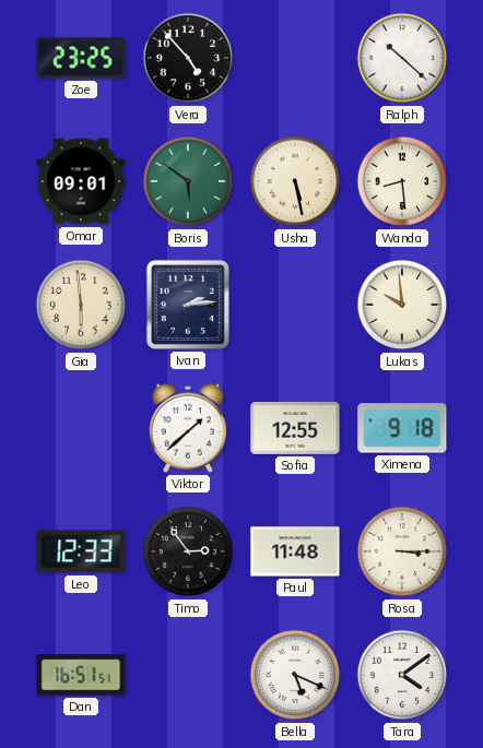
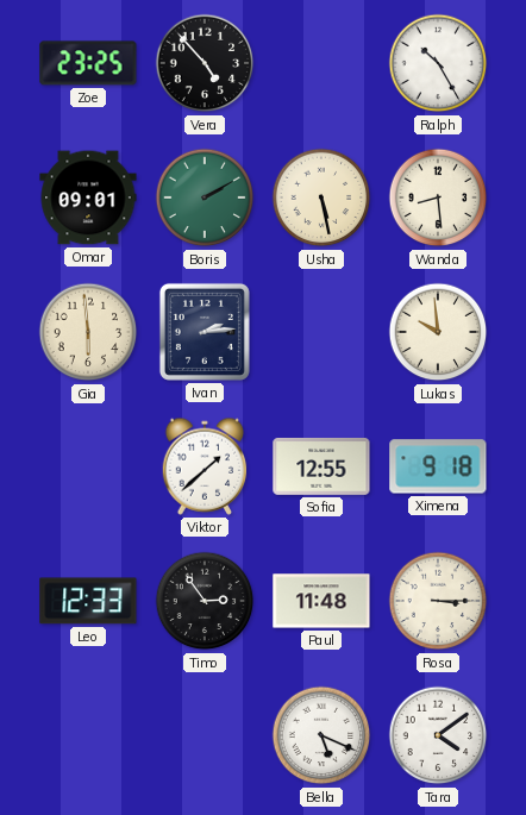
Ralph: 10:22 -> 10:25
Boris: 5:51 -> 2:10
Dan: 16:51 -> none
